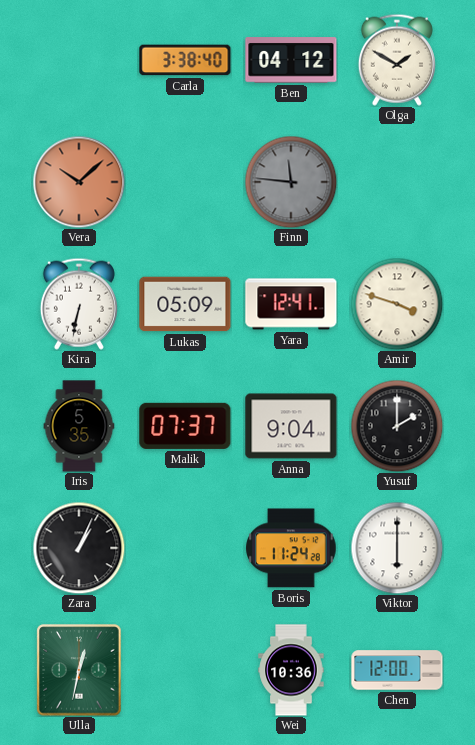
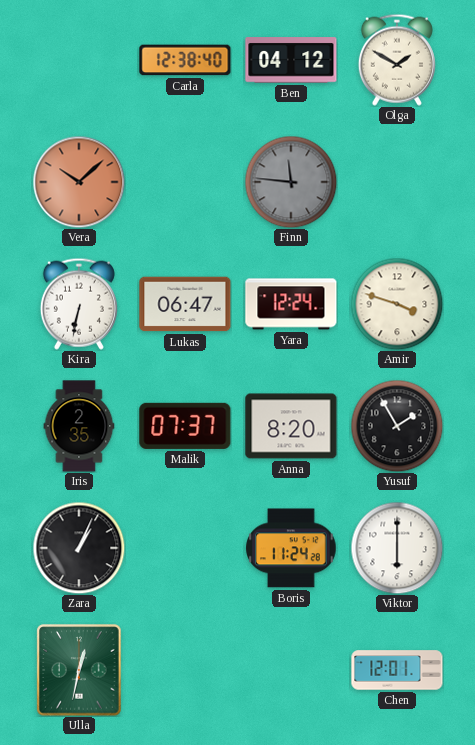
Carla: 3:38 -> 12:38
Lukas: 05:09 -> 06:47
Yara: 12:41 -> 12:24
Iris: 5:35 -> 2:35
Anna: 9:04 -> 8:20
Yusuf: 2:00 -> 1:55
Wei: 10:36 -> none
Chen: 12:00 -> 12:01
